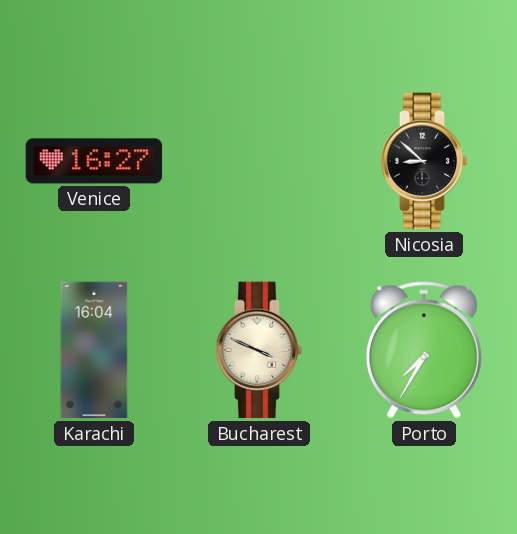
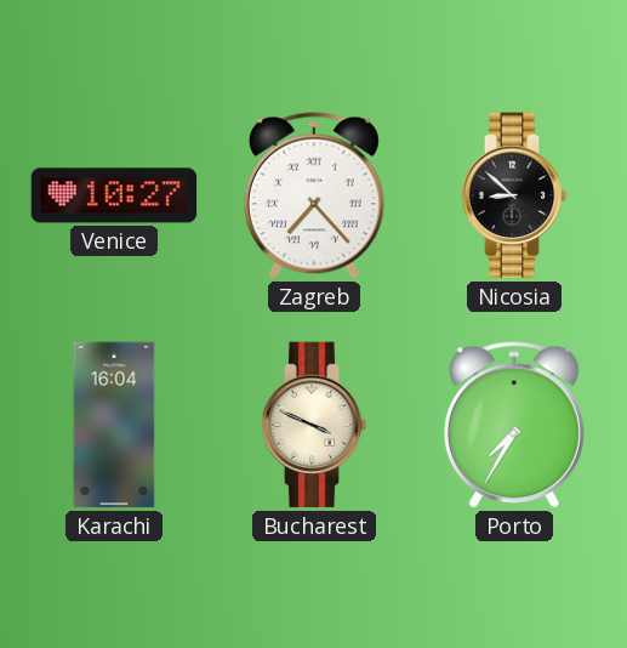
Venice: 16:27 -> 10:27
Zagreb: none -> 7:23
